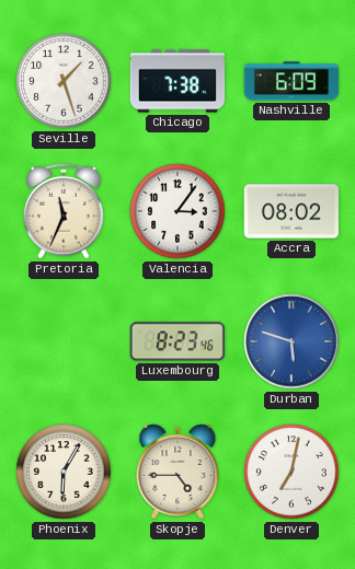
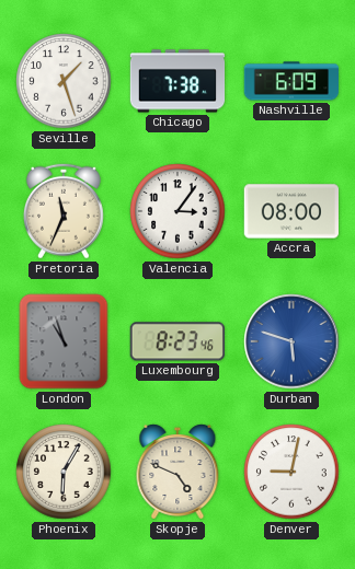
Accra: 08:02 -> 08:00
London: none -> 10:57
Skopje: 4:45 -> 4:49
Denver: 7:02 -> 9:02
